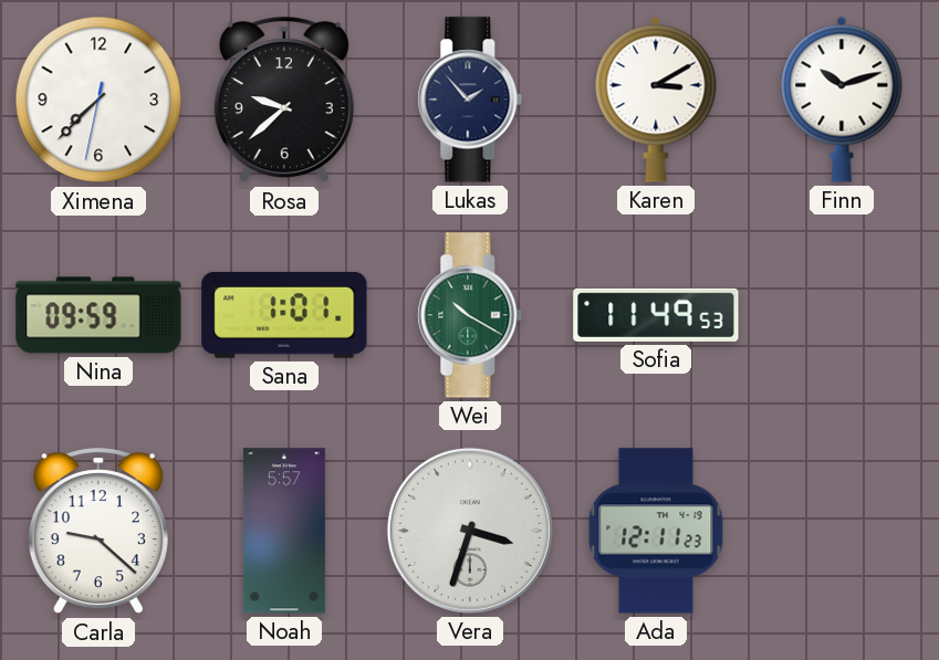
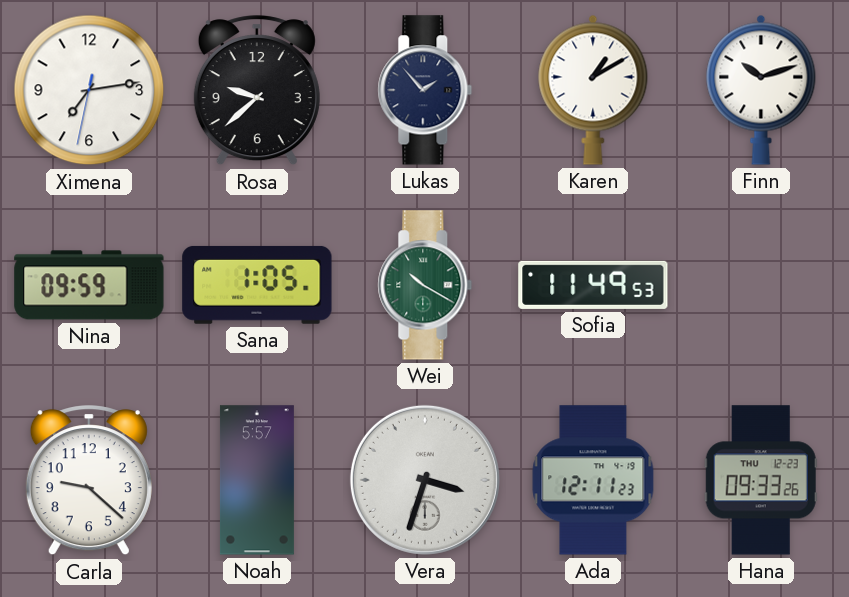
Ximena: 7:37 -> 7:13
Karen: 3:10 -> 1:10
Sana: 1:01 -> 1:05
Hana: none -> 09:33
